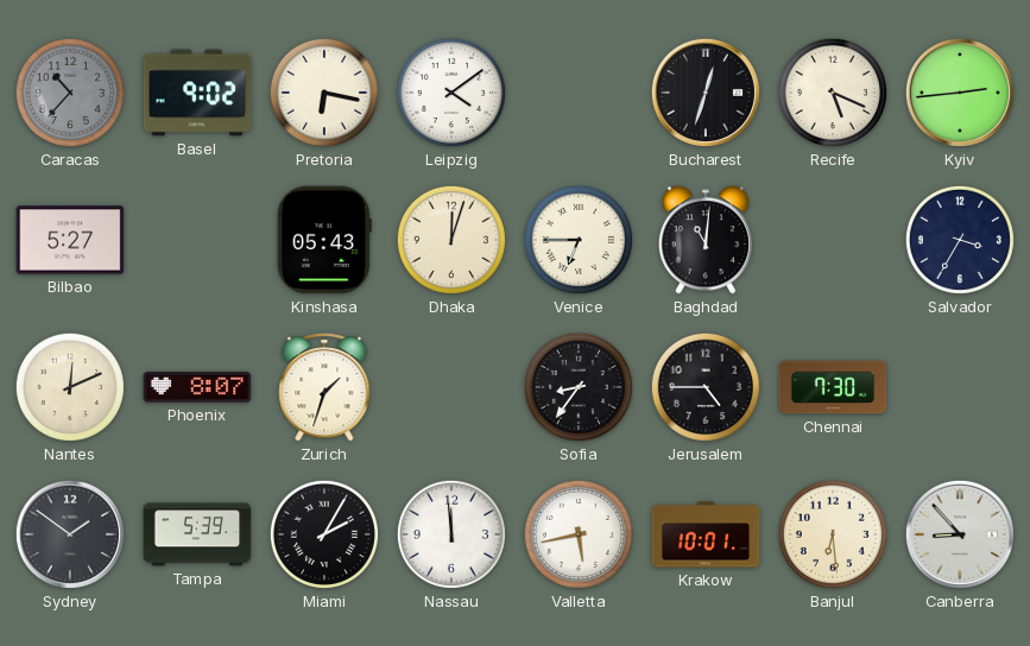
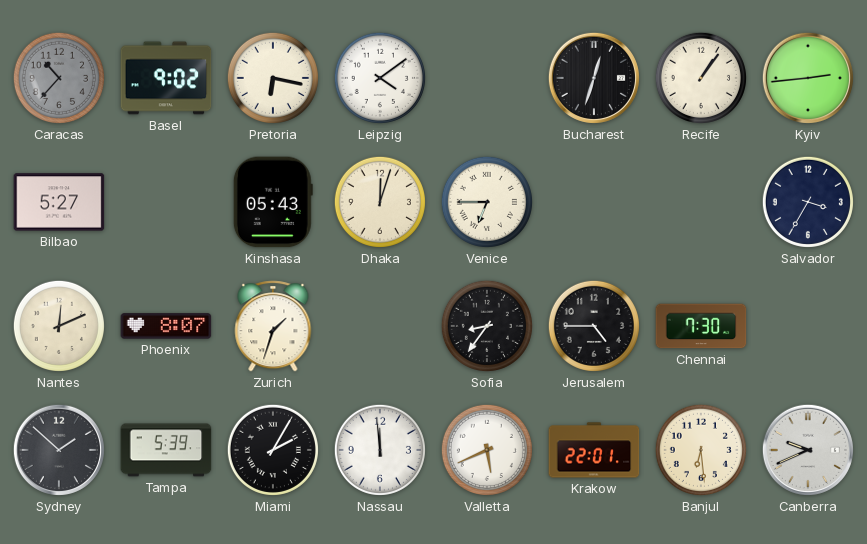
Recife: 5:19 -> 1:06
Baghdad: 11:01 -> none
Sydney: 1:51 -> 1:52
Valletta: 5:43 -> 5:41
Krakow: 10:01 -> 22:01
Canberra: 8:53 -> 9:41
